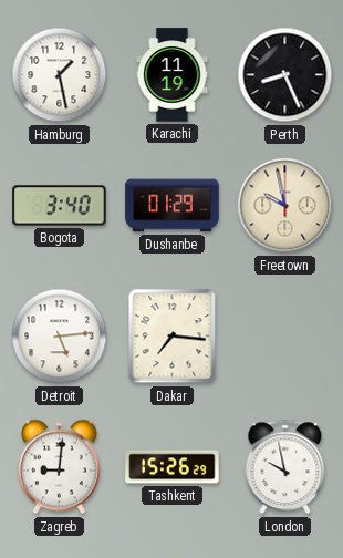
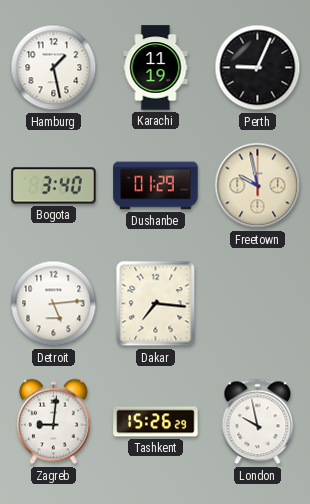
Perth: 8:26 -> 9:04
